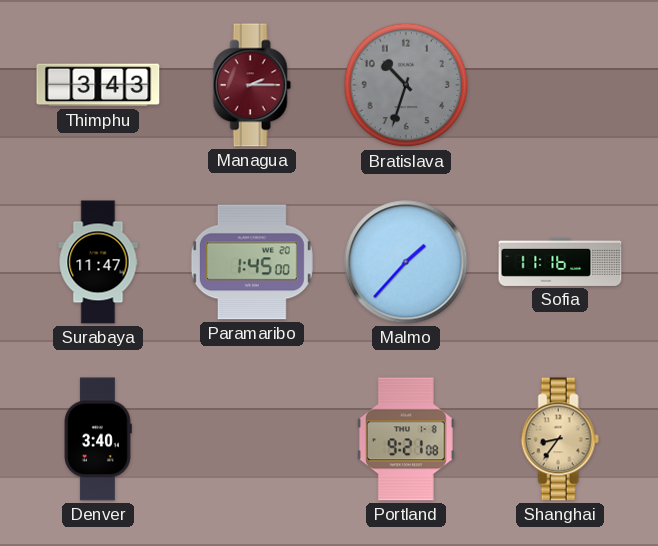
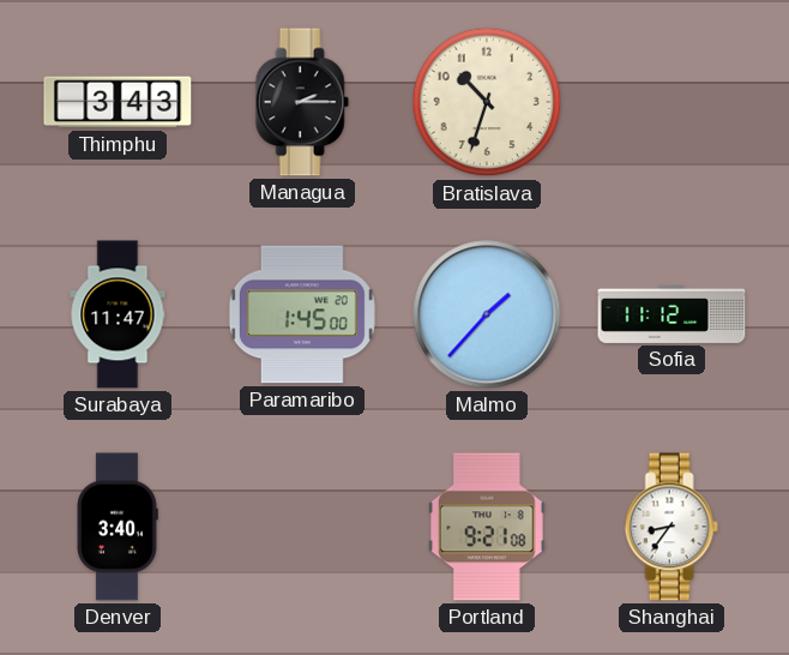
Managua dial: burgundy -> black
Bratislava dial: grey -> cream
Sofia: 11:16 -> 11:12
Shanghai dial: champagne -> white
